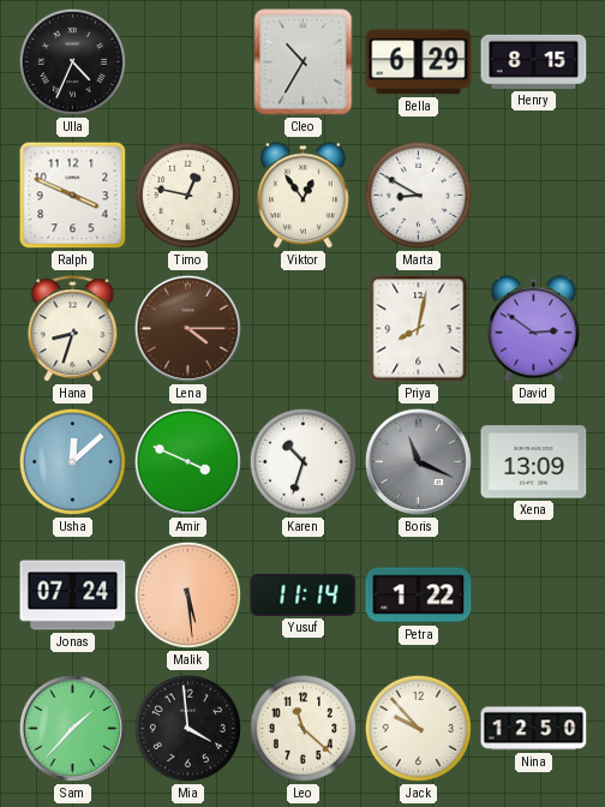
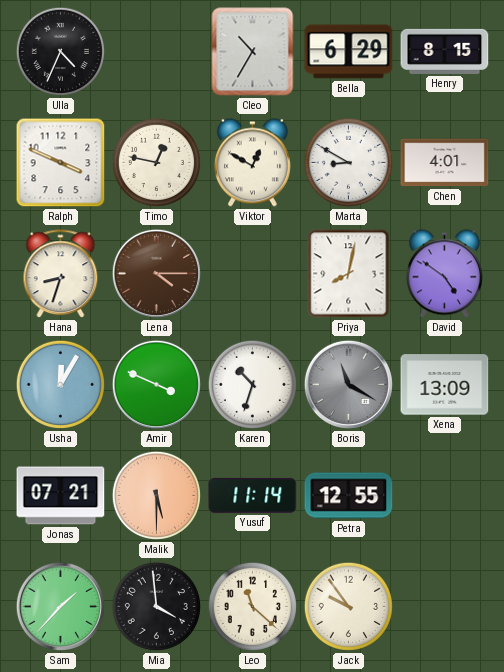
Viktor: 12:54 -> 12:50
Chen: none -> 4:01
David: 2:51 -> 4:51
Usha: 12:08 -> 12:05
Boris: 11:19 -> 11:20
Jonas: 07:24 -> 07:21
Malik: 5:29 -> 5:30
Petra: 1:22 -> 12:55
Jack: 9:53 -> 9:54
Nina: 12:50 -> none
